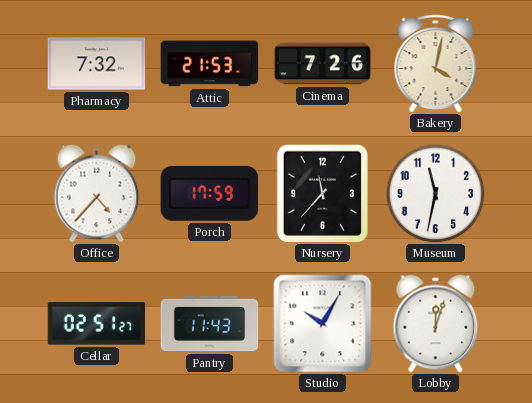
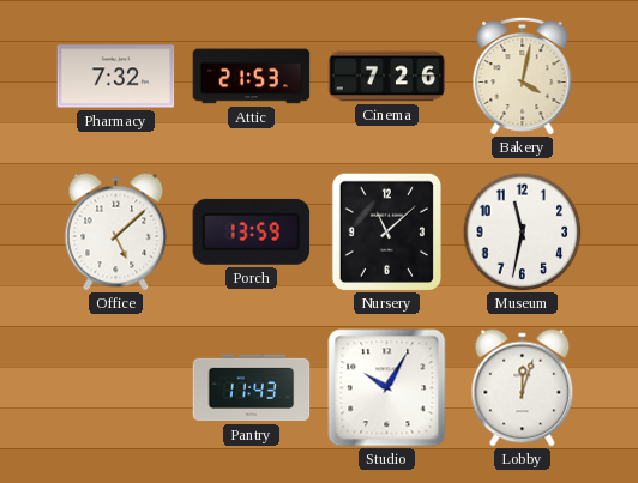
Office: 4:37 -> 5:08
Porch: 17:59 -> 13:59
Nursery: 11:37 -> 11:08
Cellar: 02:51 -> none
